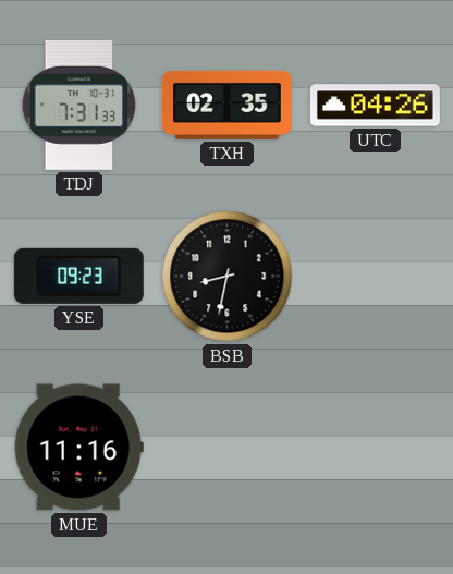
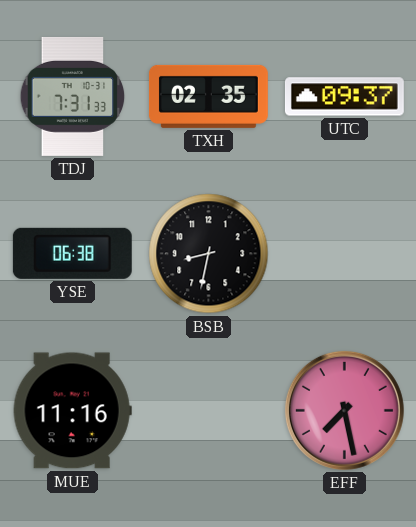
UTC: 04:26 -> 09:37
YSE: 09:23 -> 06:38
EFF: none -> 7:28
